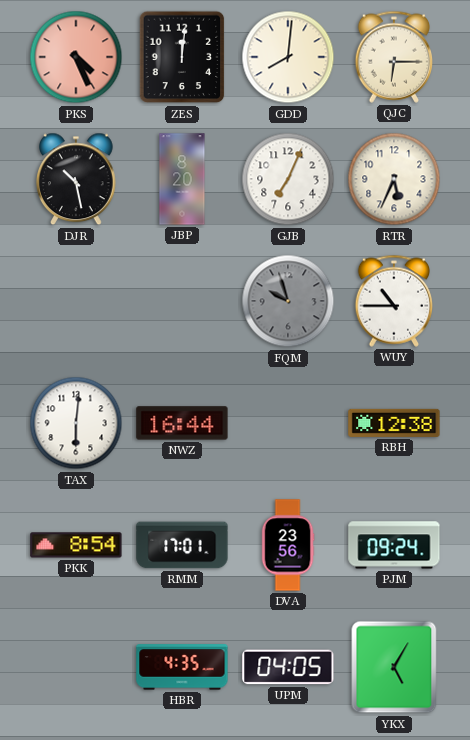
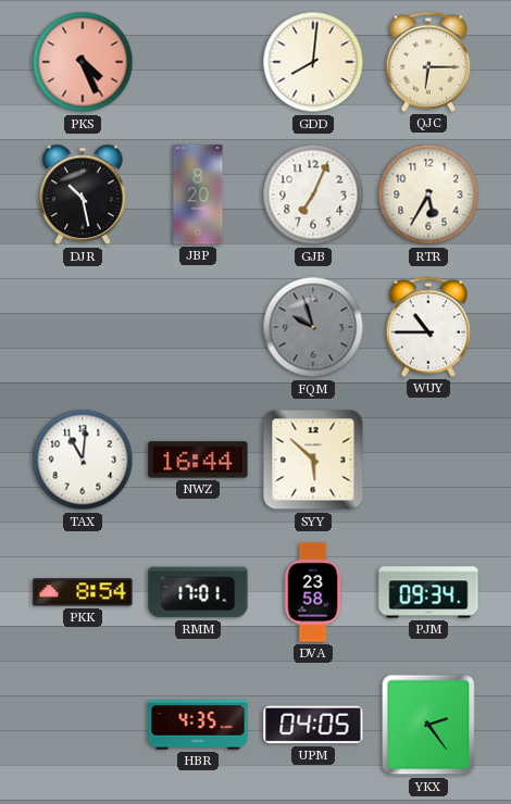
ZES: 12:01 -> none
RTR: 5:34 -> 5:35
TAX: 6:01 -> 11:01
SYY: none -> 5:52
RBH: 12:38 -> none
DVA: 23:56 -> 23:58
PJM: 09:24 -> 09:34
YKX: 5:05 -> 2:24
